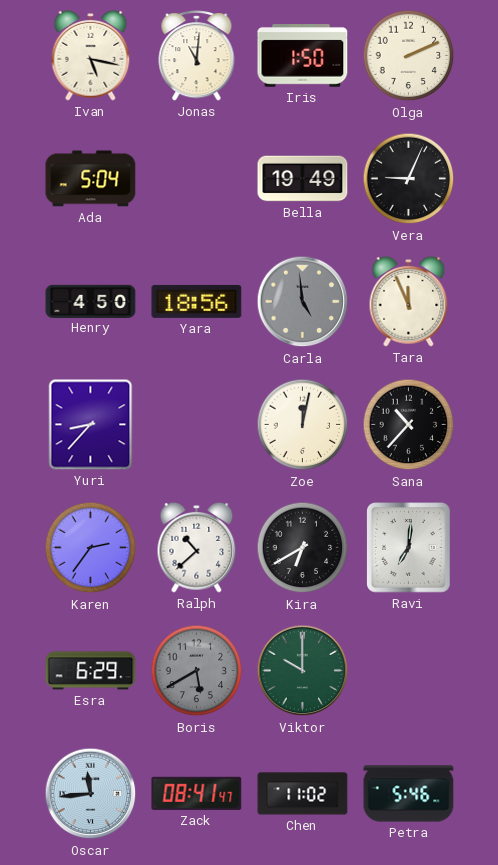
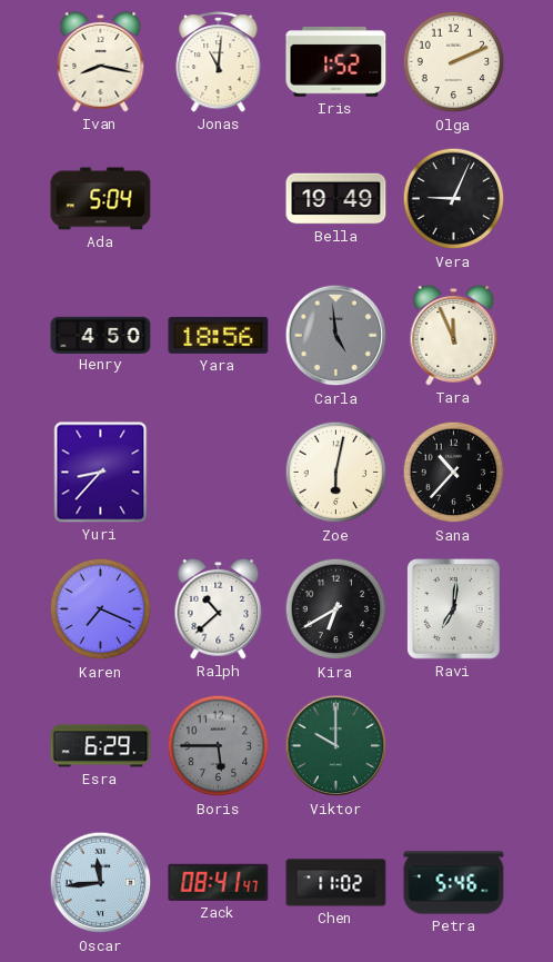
Ivan: 5:17 -> 8:17
Iris: 1:50 -> 1:52
Zoe: 12:02 -> 6:02
Karen: 2:36 -> 7:19
Boris: 5:40 -> 5:45
